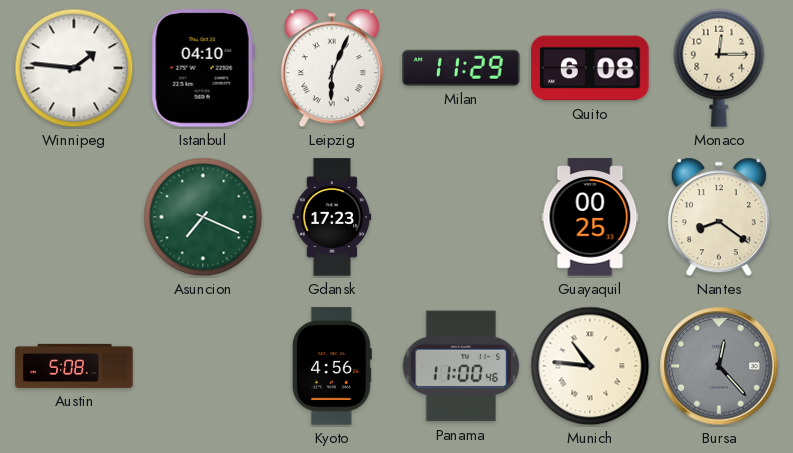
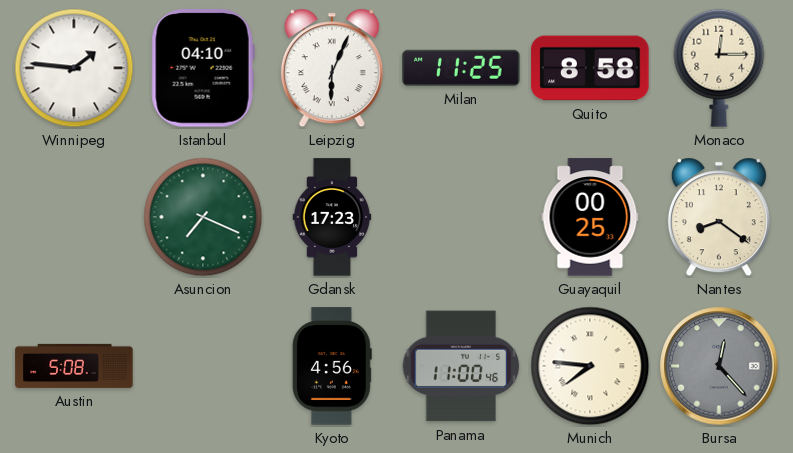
Milan: 11:29 -> 11:25
Quito: 6:08 -> 8:58
Munich: 10:46 -> 7:46
